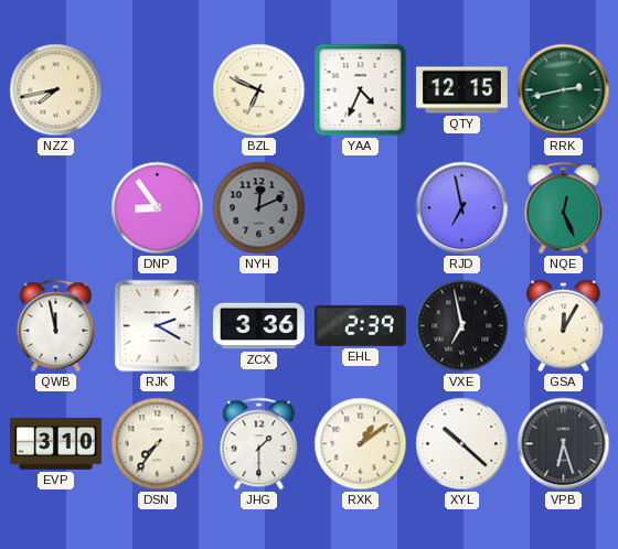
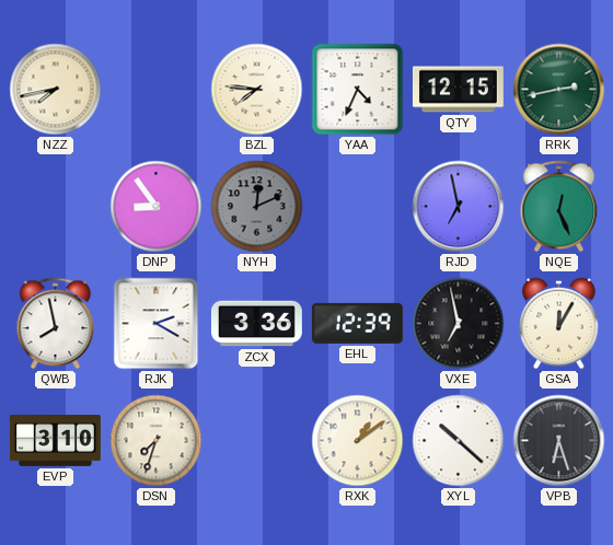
BZL: 6:49 -> 7:46
QWB: 11:58 -> 7:58
EHL: 2:39 -> 12:39
DSN: 7:36 -> 7:33
JHG: 1:30 -> none
